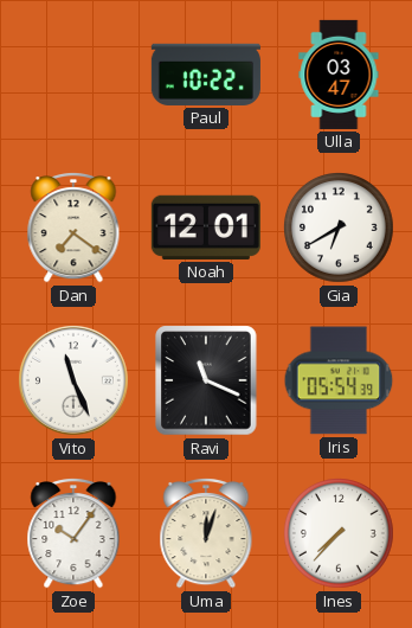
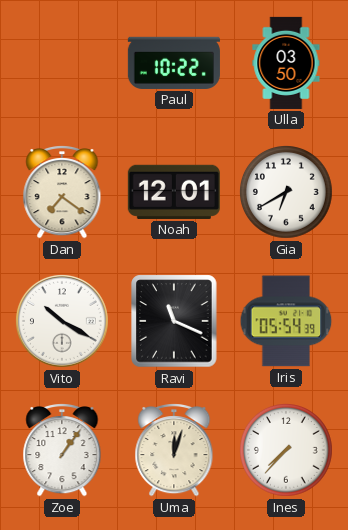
Ulla: 03:47 -> 03:50
Vito: 11:26 -> 10:20
Zoe: 10:06 -> 1:06
